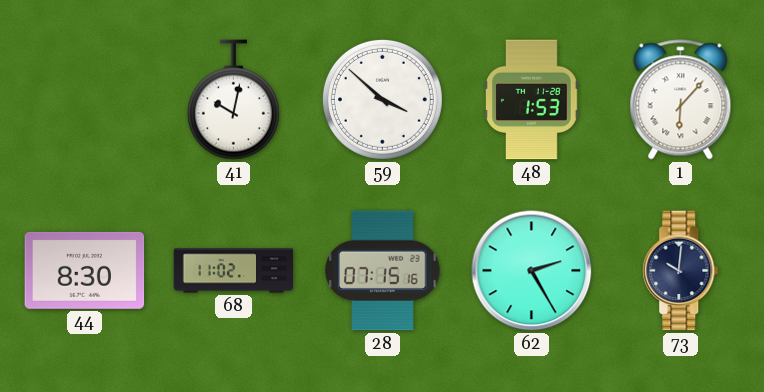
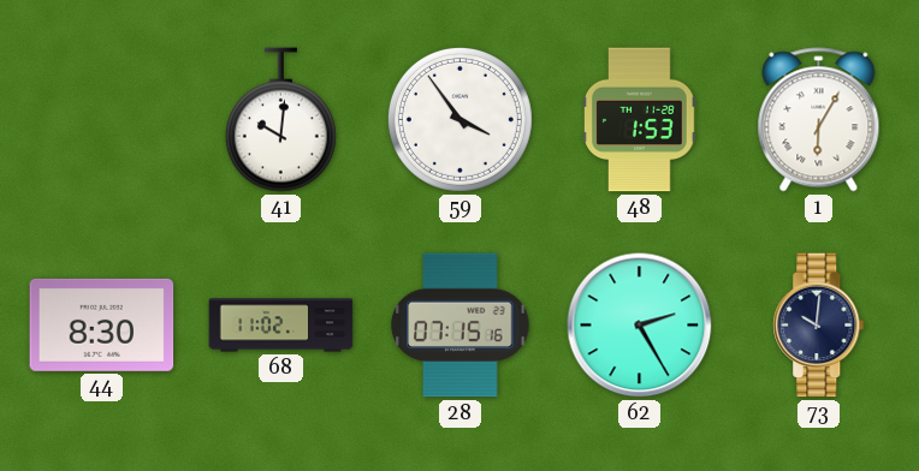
41: 10:02 -> 10:01
59: 3:52 -> 3:54
1: 6:07 -> 6:05
